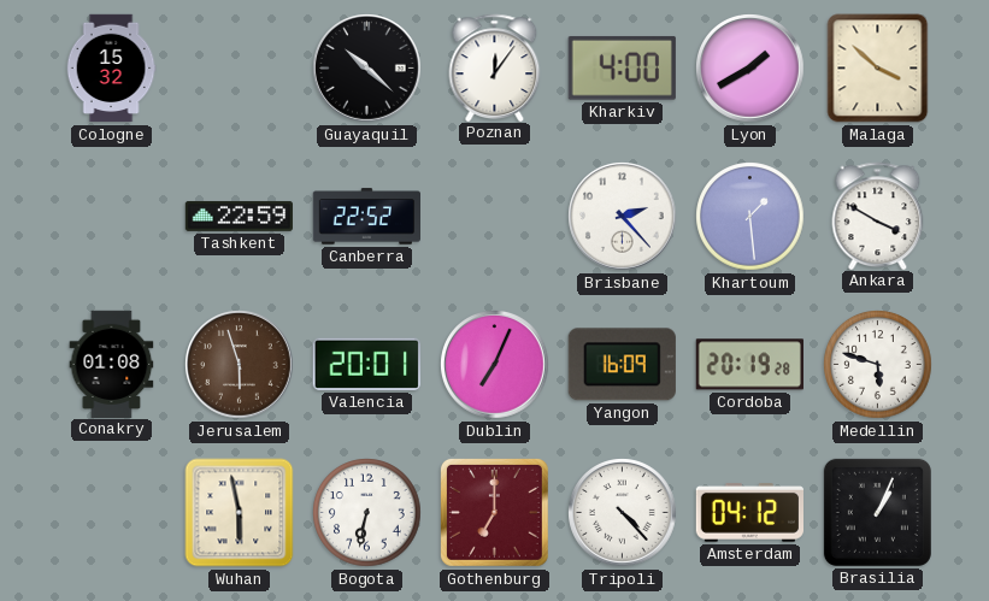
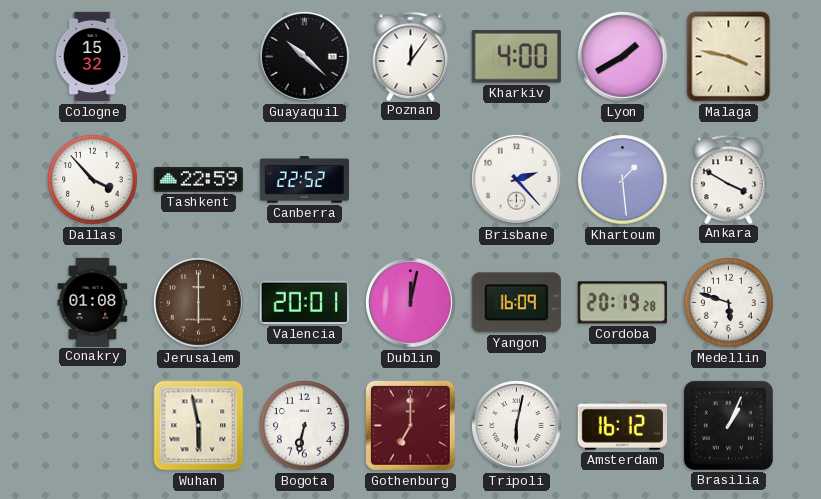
Malaga: 3:52 -> 3:47
Dallas: none -> 3:53
Jerusalem: 5:57 -> 6:00
Dublin: 7:04 -> 12:02
Tripoli: 4:23 -> 6:02
Amsterdam: 04:12 -> 16:12
